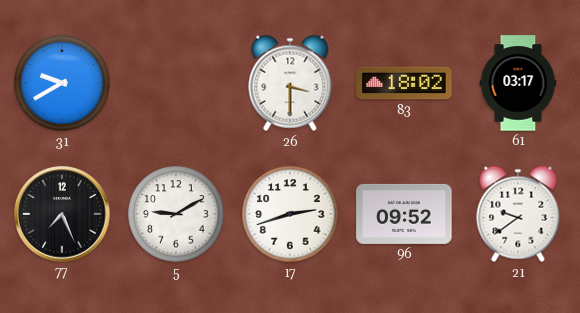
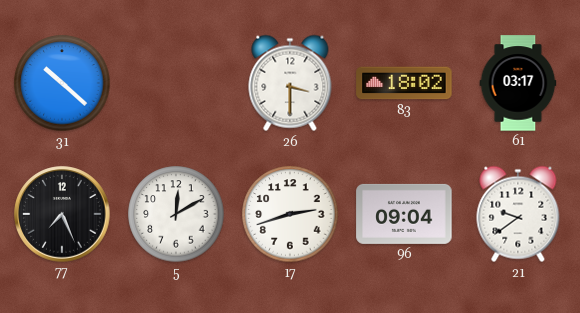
31: 9:40 -> 10:22
5: 9:10 -> 12:10
96: 09:52 -> 09:04
